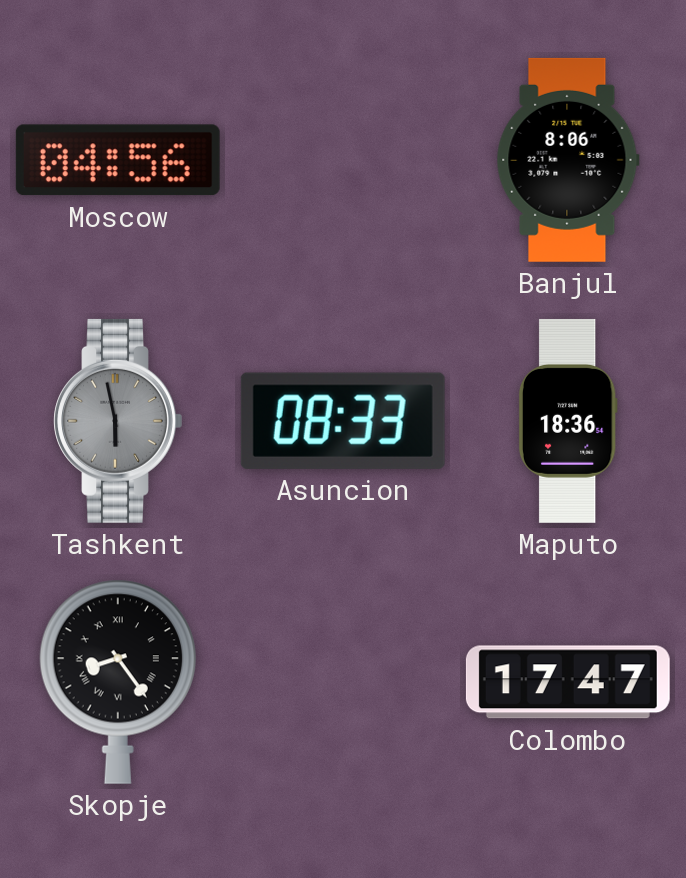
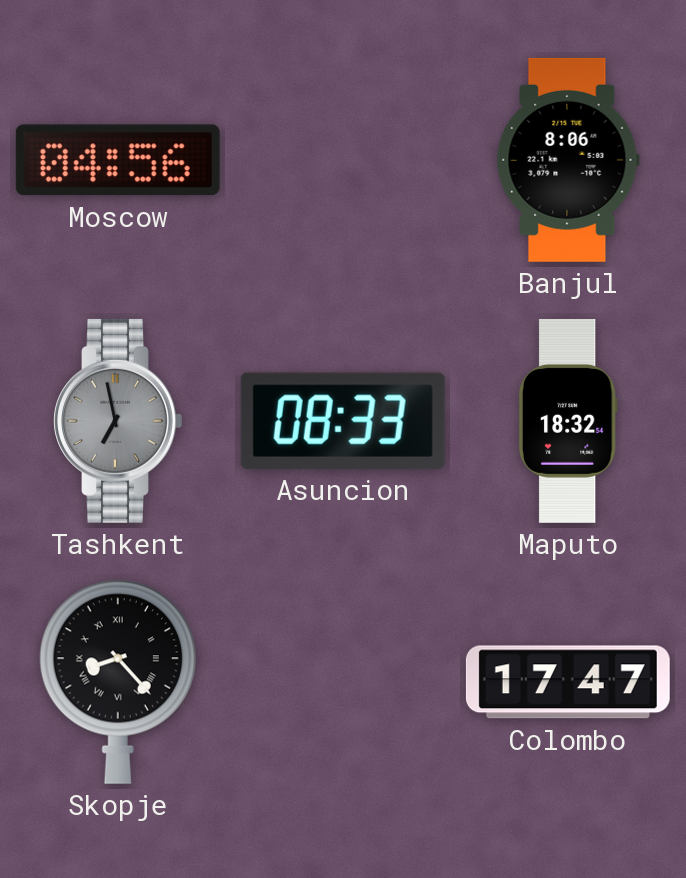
Tashkent: 5:58 -> 6:58
Maputo: 18:36 -> 18:32
Skopje: 8:24 -> 8:23
